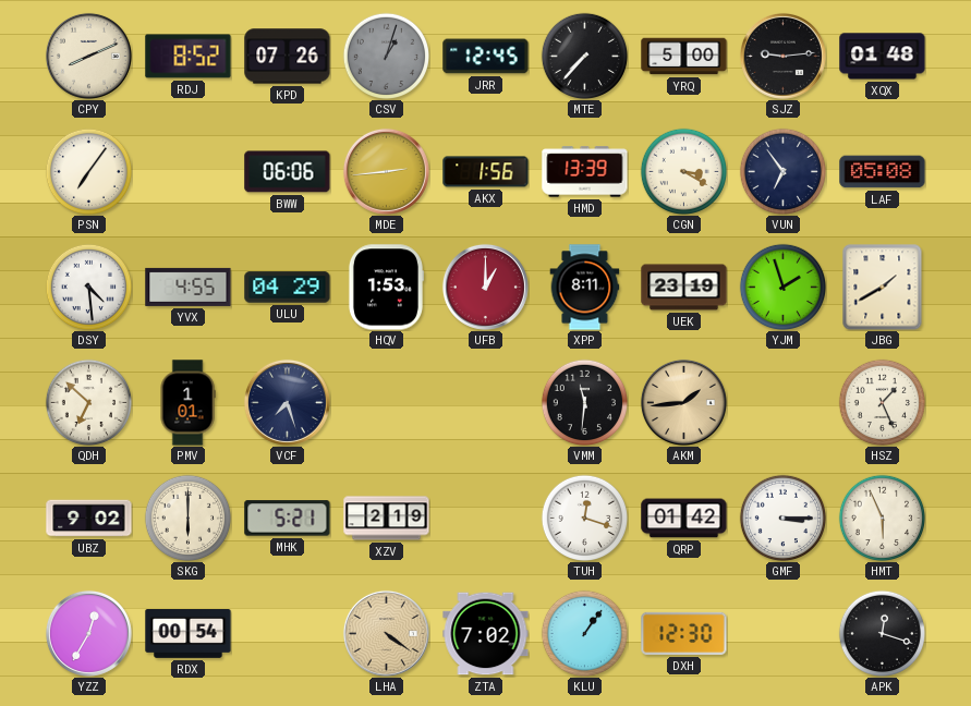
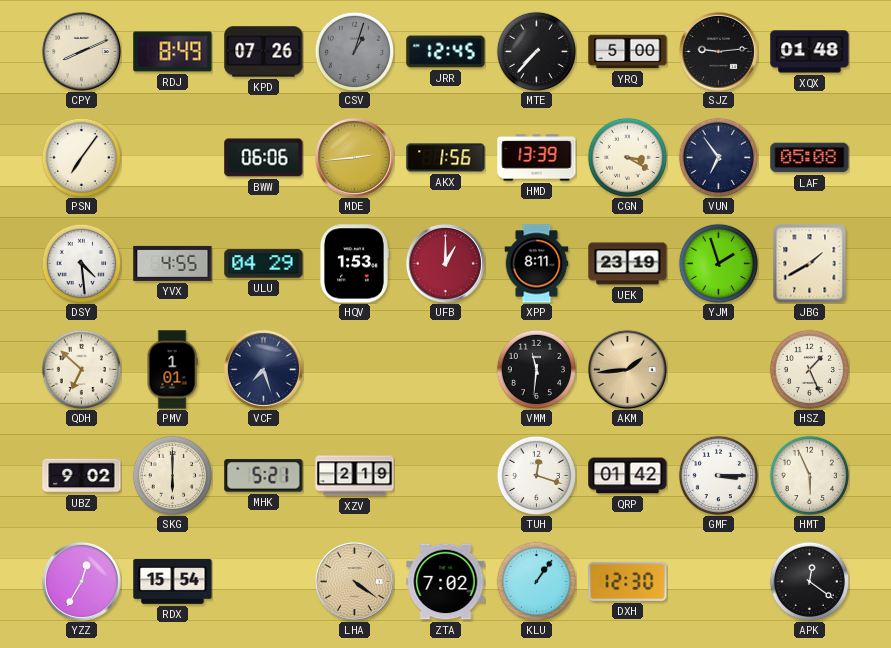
RDJ: 8:52 -> 8:49
RDX: 00:54 -> 15:54
APK: 12:18 -> 12:21
